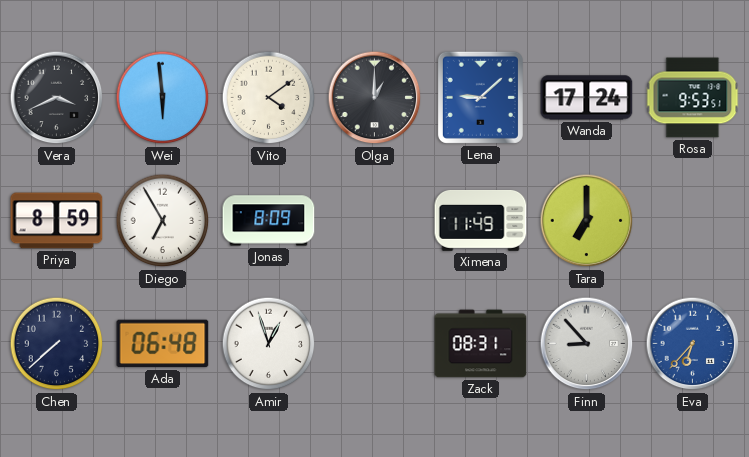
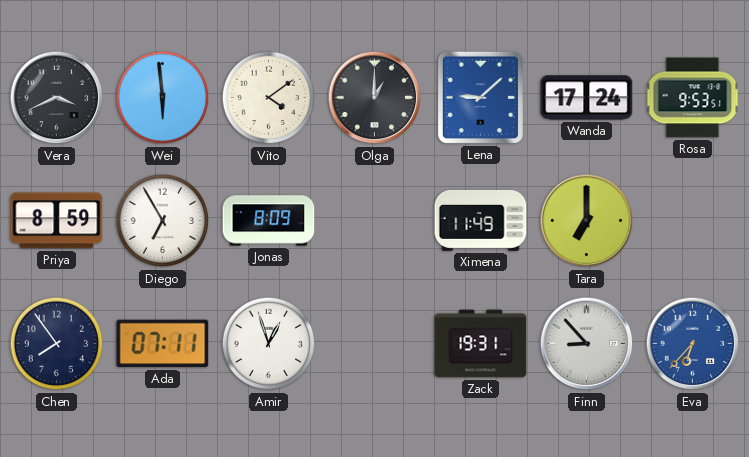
Chen: 7:38 -> 7:54
Ada: 06:48 -> 07:11
Zack: 08:31 -> 19:31
